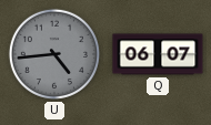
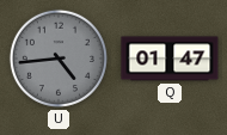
Q: 06:07 -> 01:47
